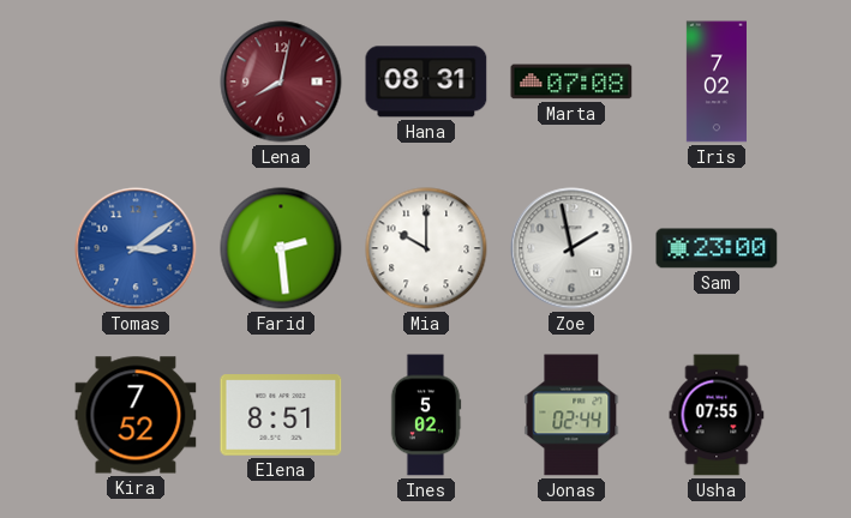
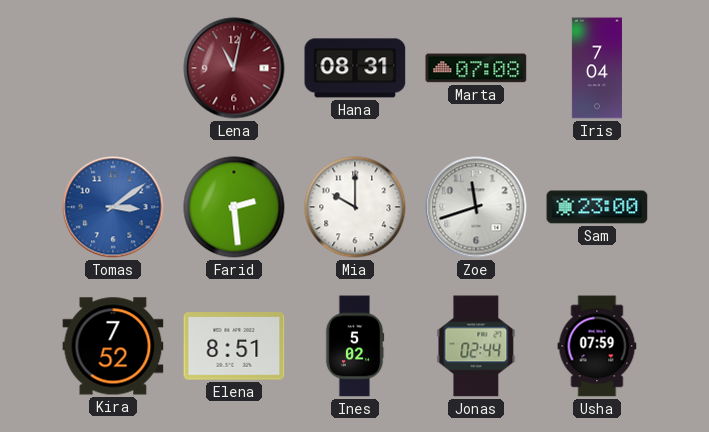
Lena: 8:02 -> 11:02
Iris: 7:02 -> 7:04
Zoe: 1:58 -> 11:42
Usha: 07:55 -> 07:59
